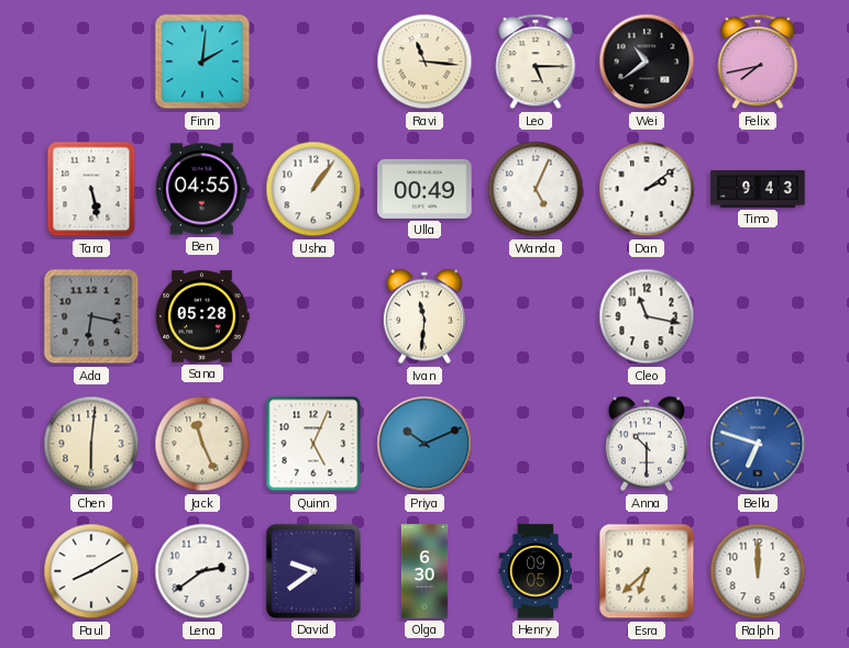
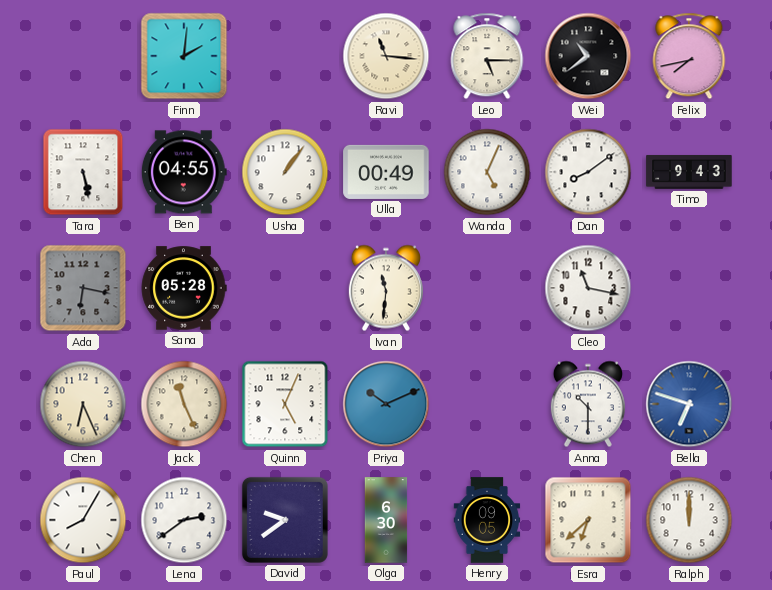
Dan: 2:09 -> 8:09
Chen: 6:01 -> 6:26
Paul: 8:10 -> 8:05
